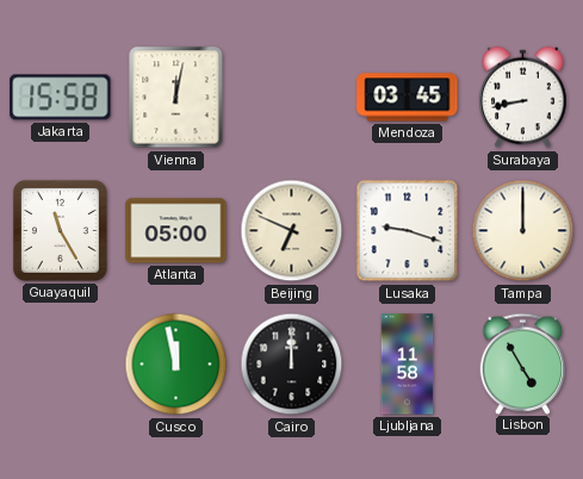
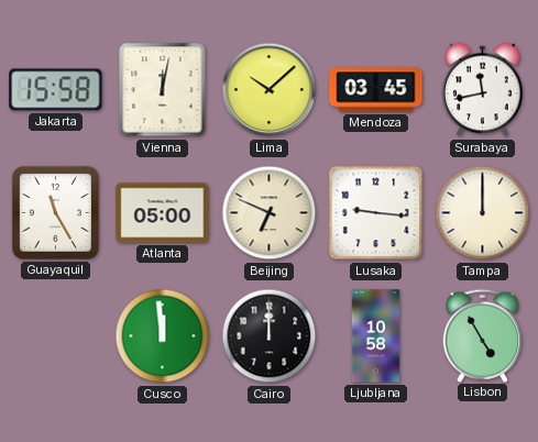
Lima: none -> 10:08
Surabaya: 8:43 -> 11:43
Lusaka: 9:18 -> 9:16
Cusco: 11:58 -> 11:59
Ljubljana: 11:58 -> 10:58
